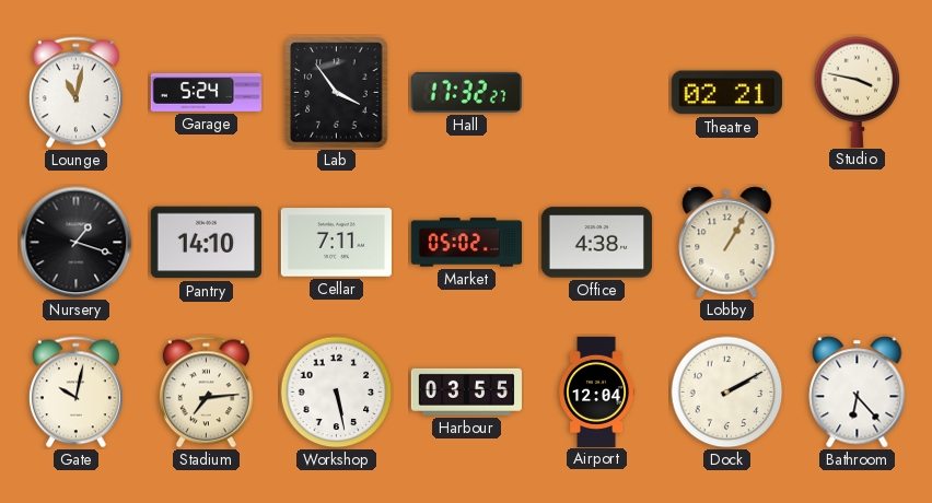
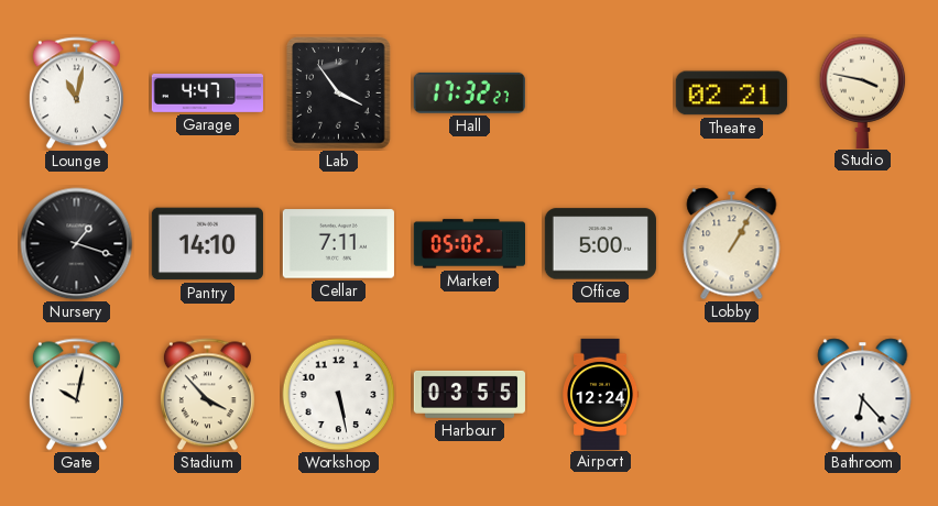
Garage: 5:24 -> 4:47
Office: 4:38 -> 5:00
Stadium: 7:14 -> 3:53
Airport: 12:04 -> 12:24
Dock: 2:10 -> none
